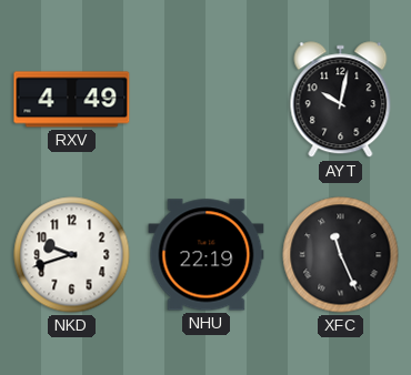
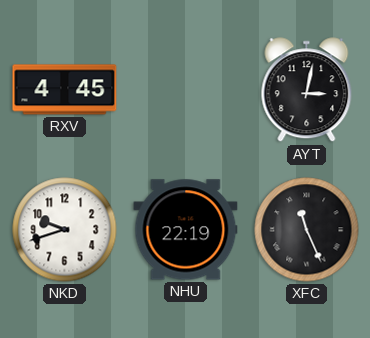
RXV: 4:49 -> 4:45
AYT: 10:02 -> 3:02
